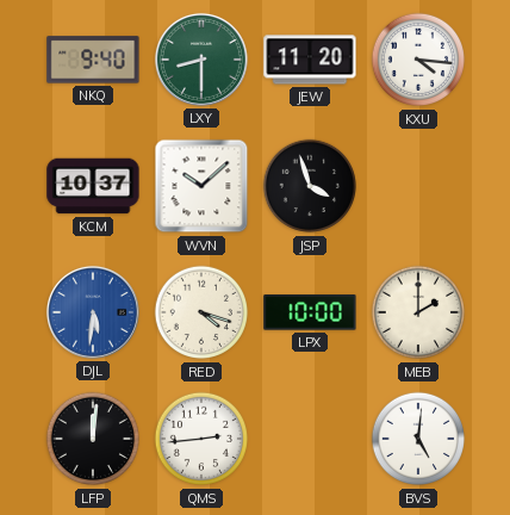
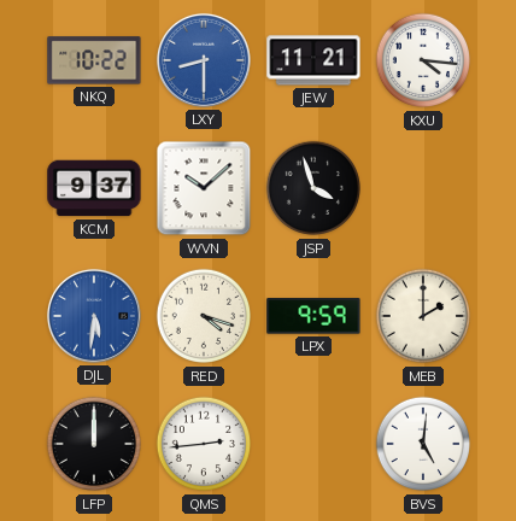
NKQ: 9:40 -> 10:22
LXY dial: green -> blue
JEW: 11:20 -> 11:21
KCM: 10:37 -> 9:37
LPX: 10:00 -> 9:59
LFP: 12:01 -> 12:00
